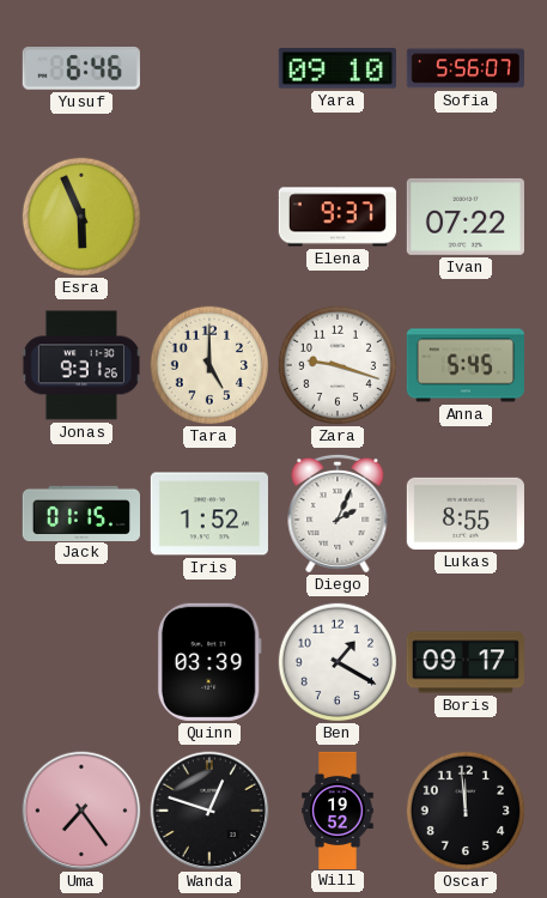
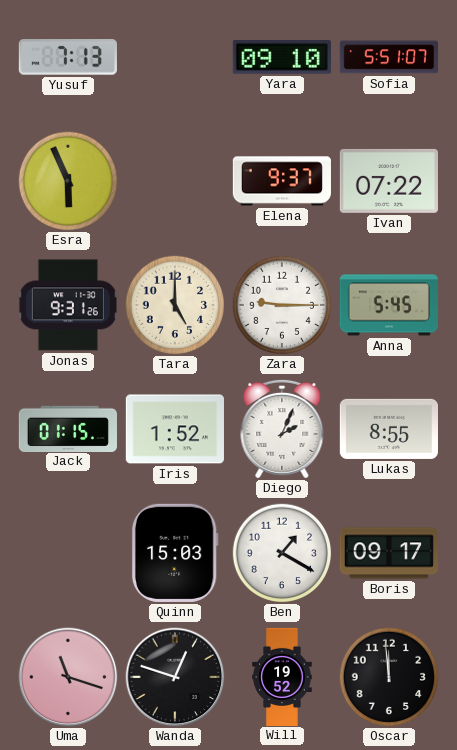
Yusuf: 6:46 -> 7:13
Sofia: 5:56 -> 5:51
Zara: 9:18 -> 9:15
Quinn: 03:39 -> 15:03
Uma: 7:24 -> 11:18
